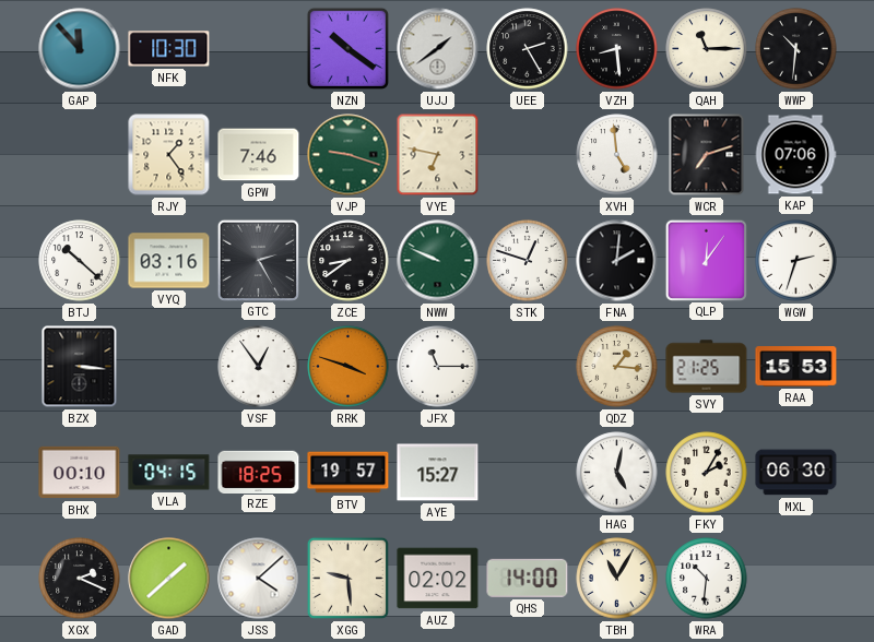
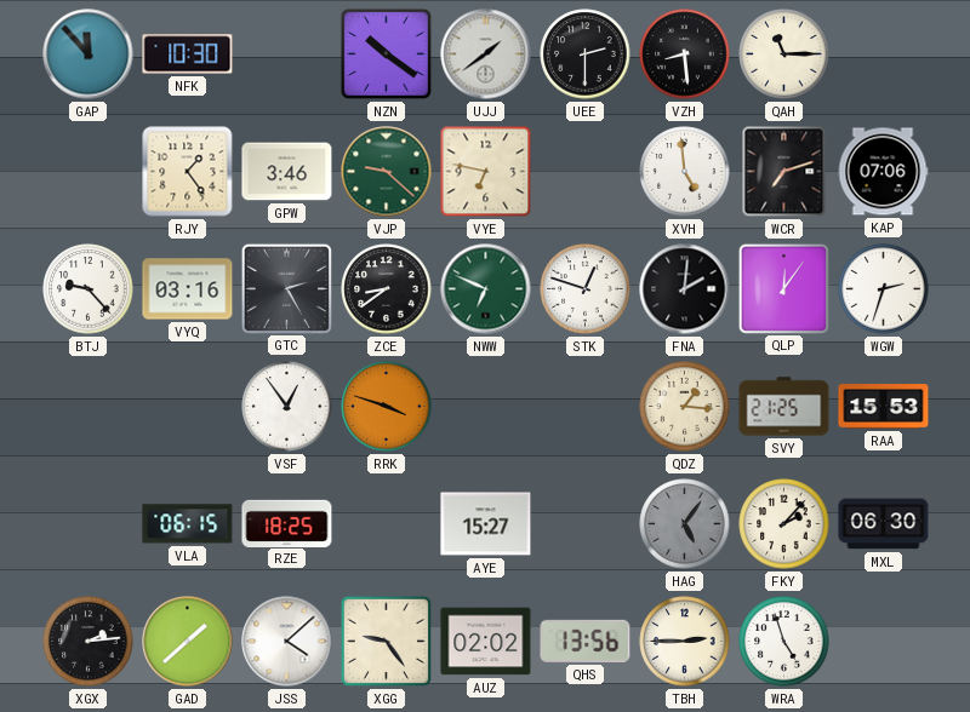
UEE: 2:25 -> 2:30
WWP: 10:31 -> none
GPW: 7:46 -> 3:46
VJP: 9:18 -> 9:22
BTJ: 10:22 -> 9:23
NWW: 9:49 -> 6:49
BZX: 3:16 -> none
JFX: 11:15 -> none
BHX: 00:10 -> none
VLA: 04:15 -> 06:15
BTV: 19:57 -> none
HAG: 5:02 -> 5:06
HAG dial: white -> grey
FKY: 2:05 -> 2:07
XGX: 2:19 -> 2:14
XGG: 9:29 -> 9:24
QHS: 14:00 -> 13:56
TBH: 11:05 -> 2:45
WRA: 10:31 -> 4:57
